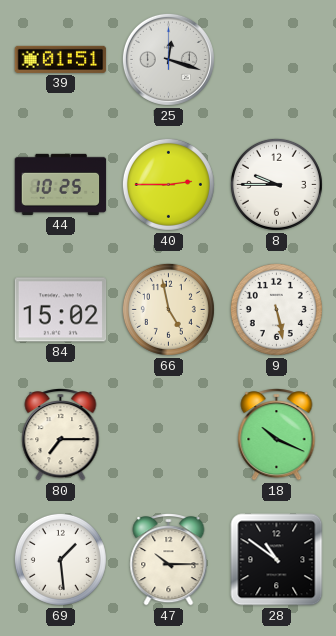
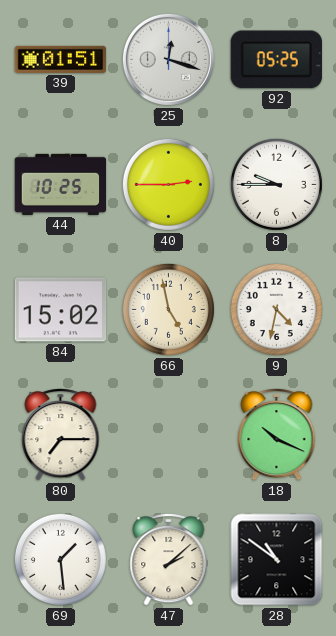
92: none -> 05:25
9: 5:28 -> 4:32
47: 10:15 -> 2:08
